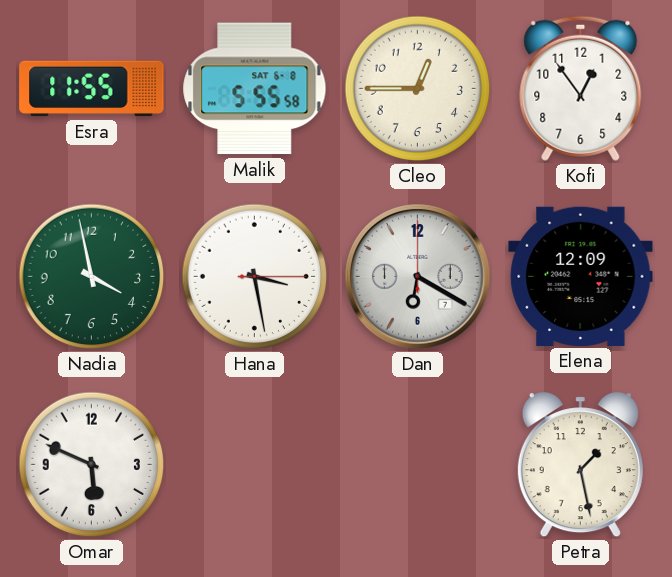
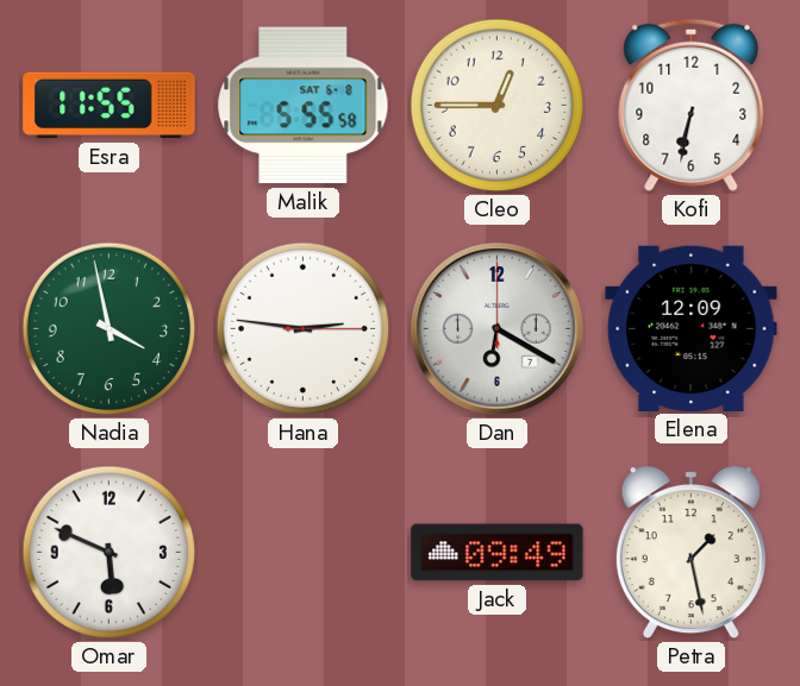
Kofi: 12:54 -> 6:32
Hana: 3:28 -> 2:46
Jack: none -> 09:49
